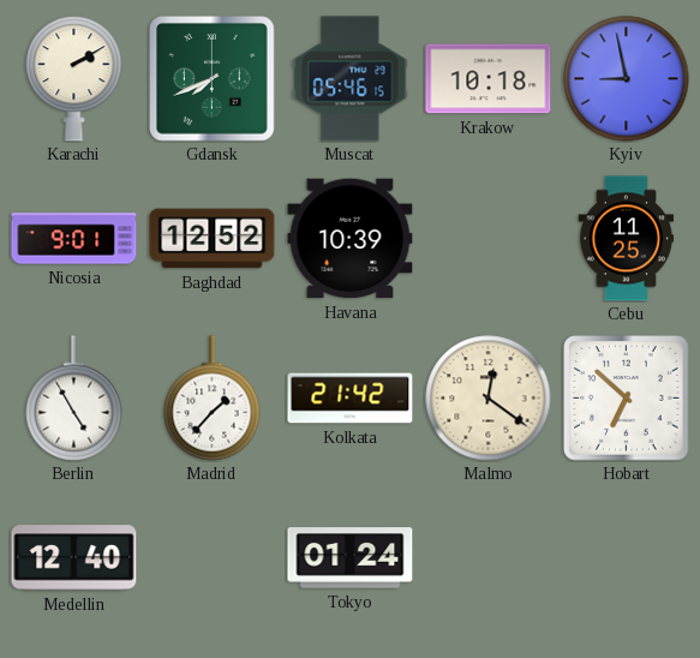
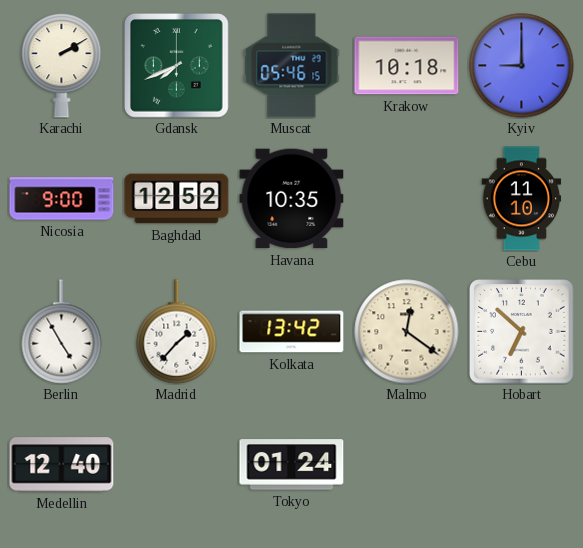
Kyiv: 8:58 -> 9:00
Nicosia: 9:01 -> 9:00
Havana: 10:39 -> 10:35
Cebu: 11:25 -> 11:10
Kolkata: 21:42 -> 13:42
